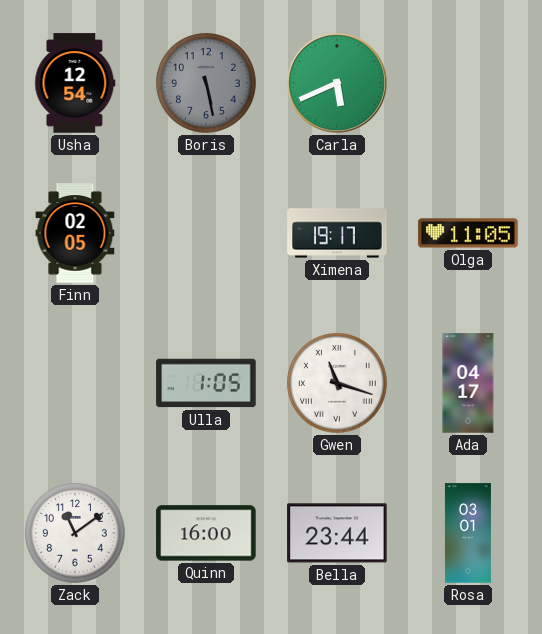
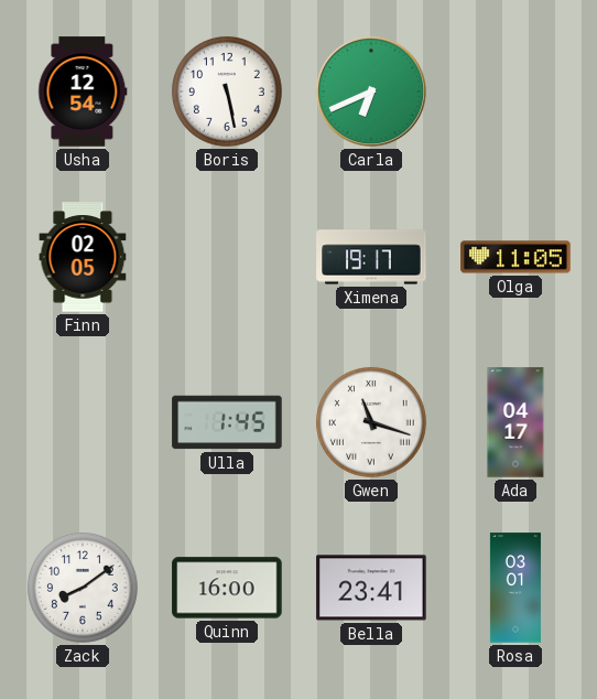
Boris dial: grey -> white
Carla: 5:41 -> 6:41
Ulla: 1:05 -> 1:45
Zack: 11:09 -> 8:09
Bella: 23:44 -> 23:41
